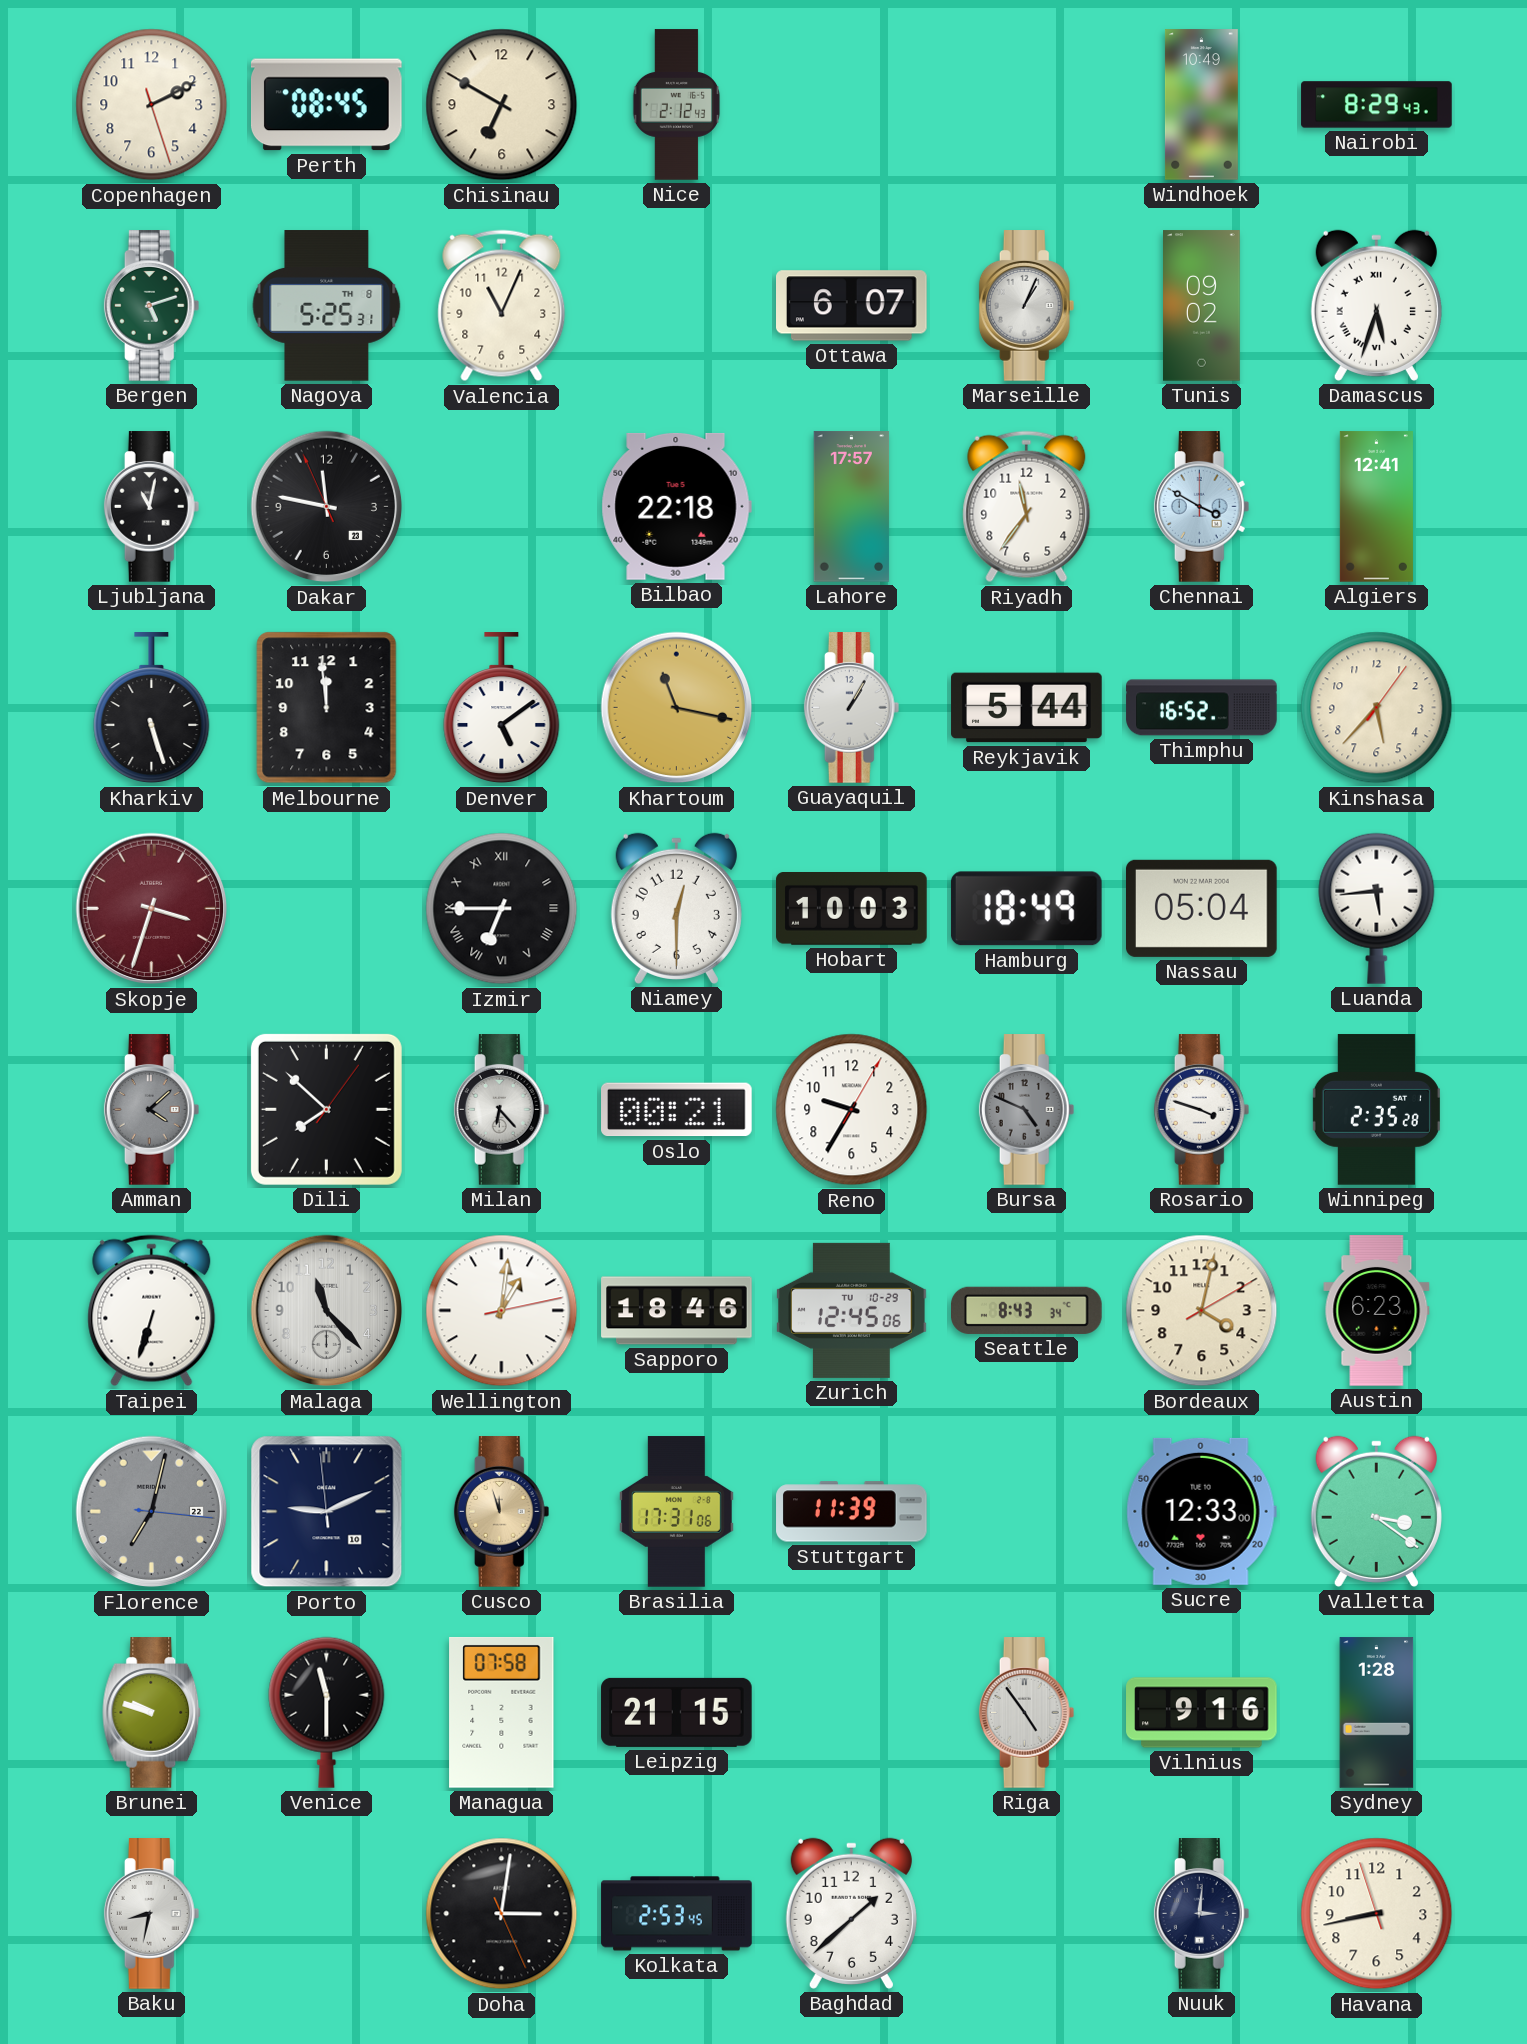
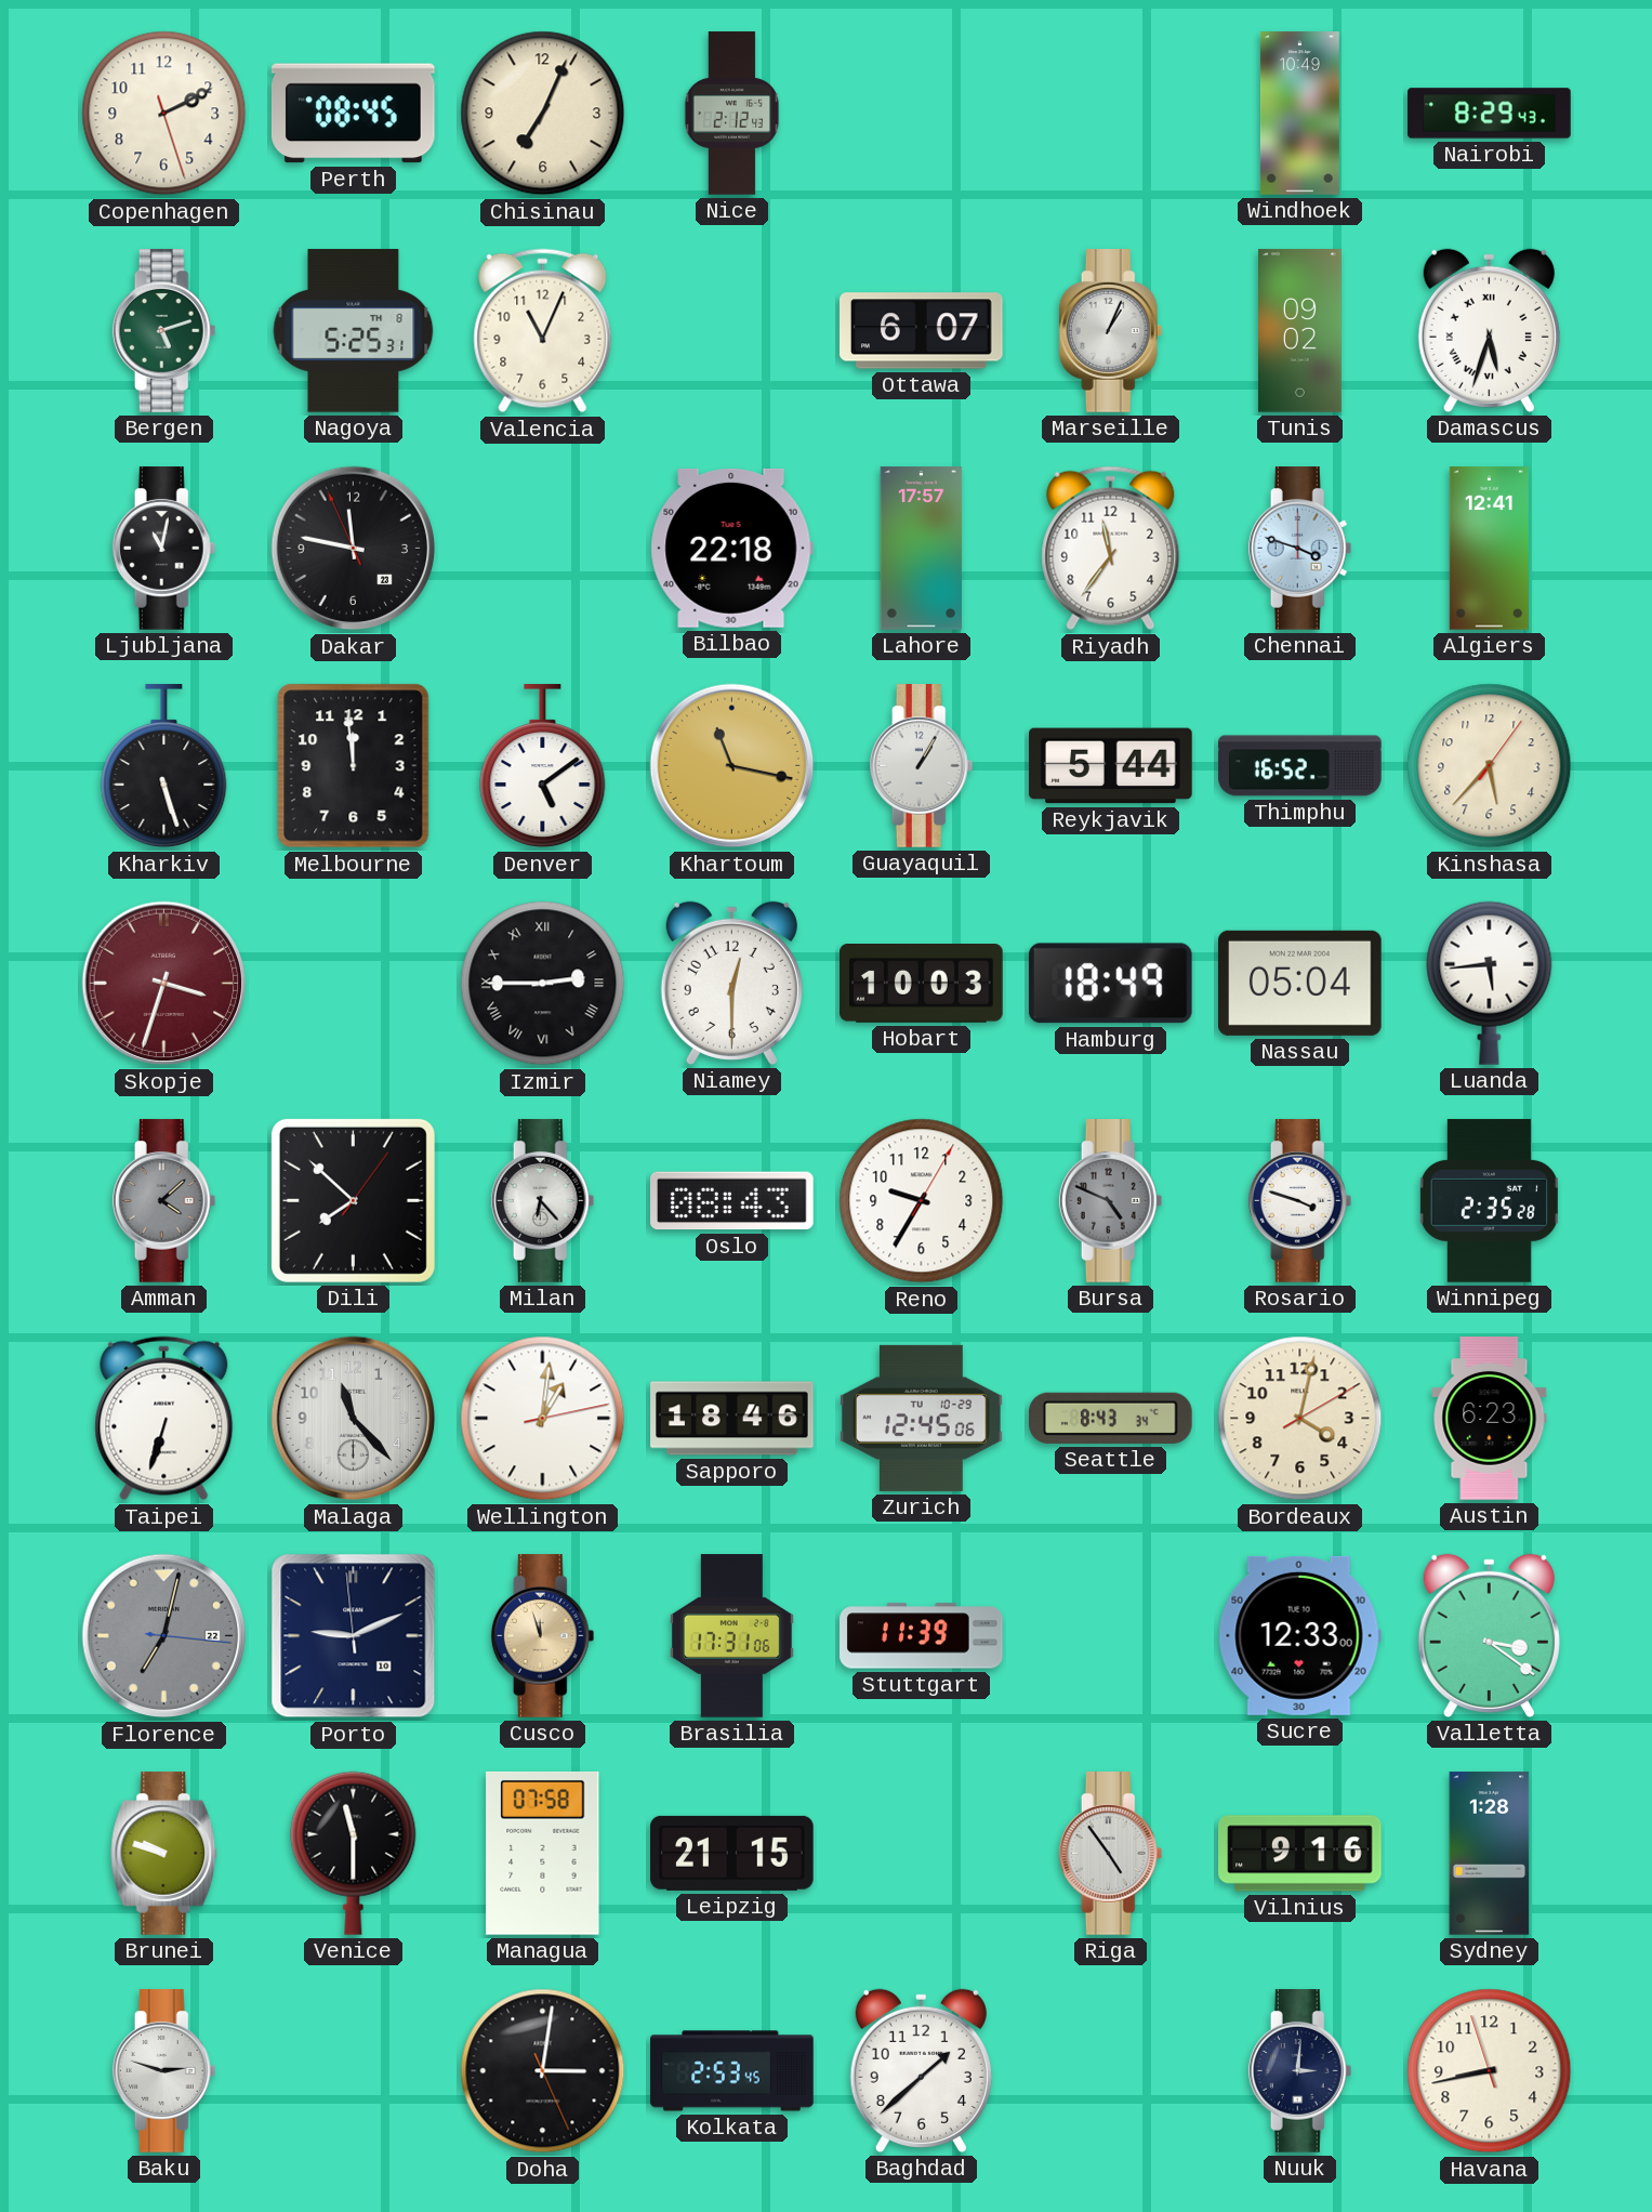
Chisinau: 6:50 -> 7:04
Chennai: 3:50 -> 3:48
Izmir: 6:45 -> 2:45
Oslo: 00:21 -> 08:43
Baku: 8:32 -> 2:48
